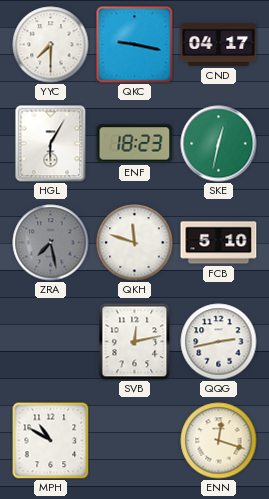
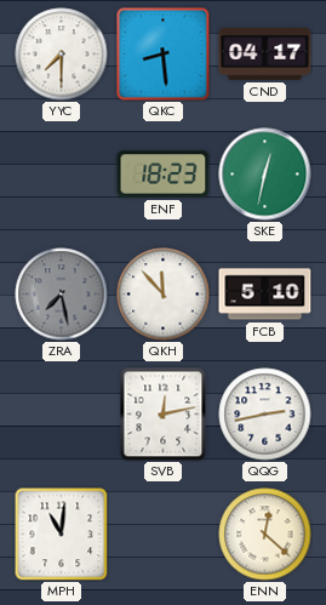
QKC: 9:17 -> 8:29
HGL: 6:05 -> none
QKH: 11:48 -> 11:53
MPH: 10:50 -> 11:01
ENN: 12:18 -> 12:22
